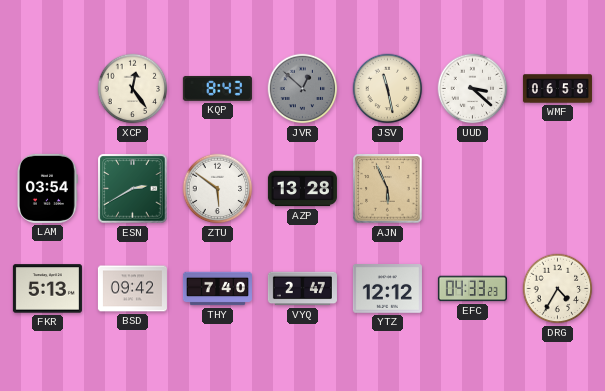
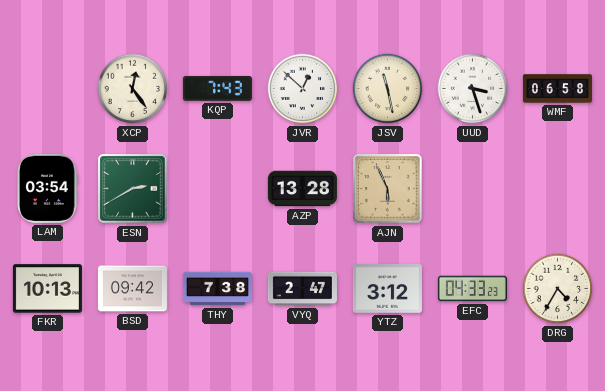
KQP: 8:43 -> 7:43
JVR dial: grey -> white
UUD: 3:22 -> 3:27
ZTU: 5:51 -> none
FKR: 5:13 -> 10:13
THY: 7:40 -> 7:38
YTZ: 12:12 -> 3:12
